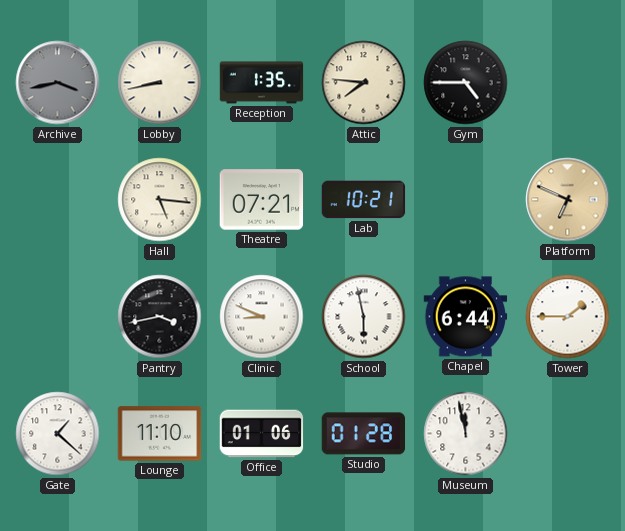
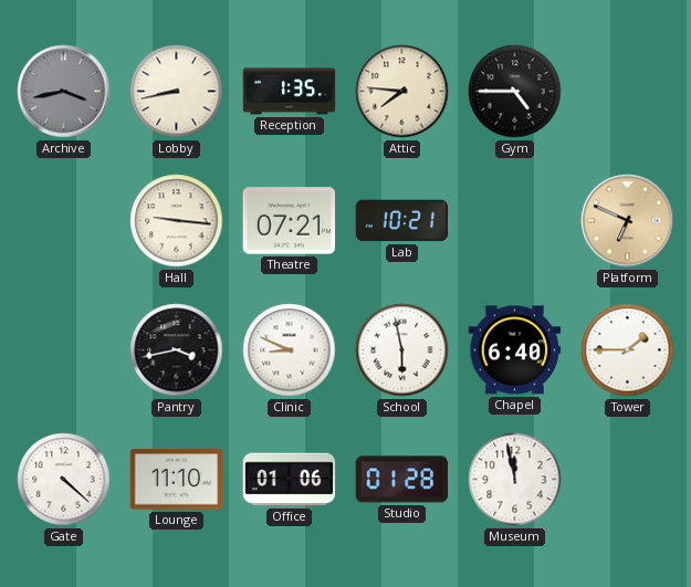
Hall: 5:16 -> 9:16
Chapel: 6:44 -> 6:40
Gate: 1:22 -> 4:22
